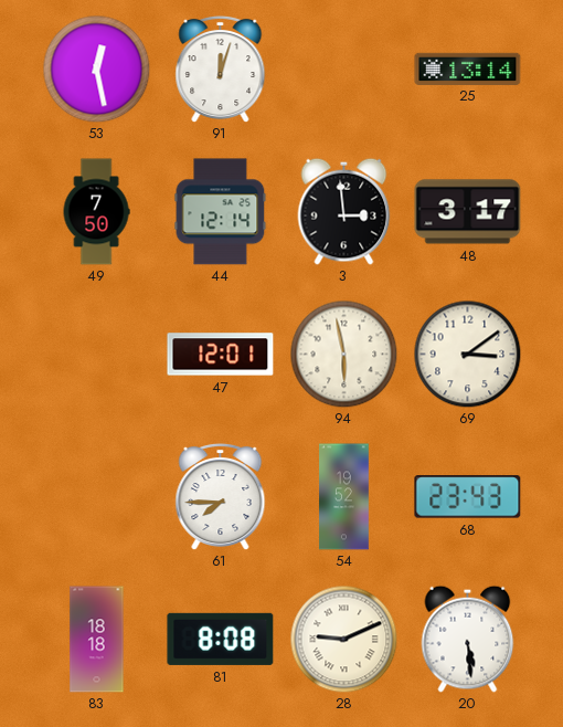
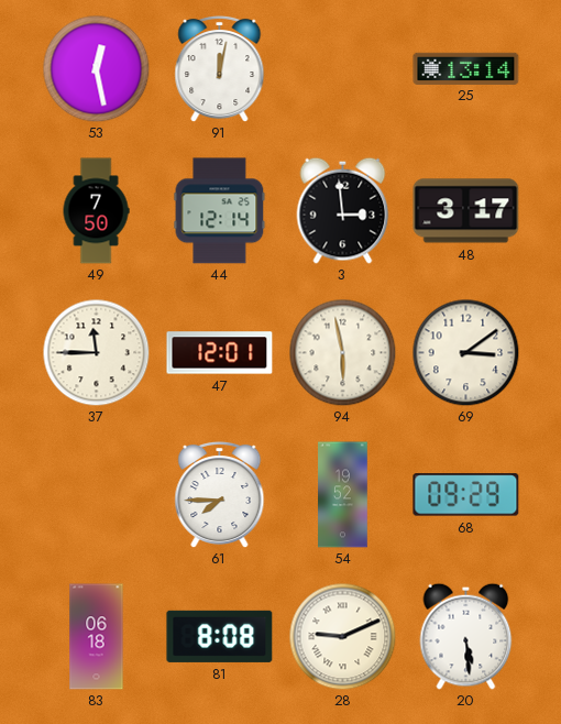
91: 12:03 -> 12:02
37: none -> 11:45
68: 23:43 -> 09:29
83: 18:18 -> 06:18
